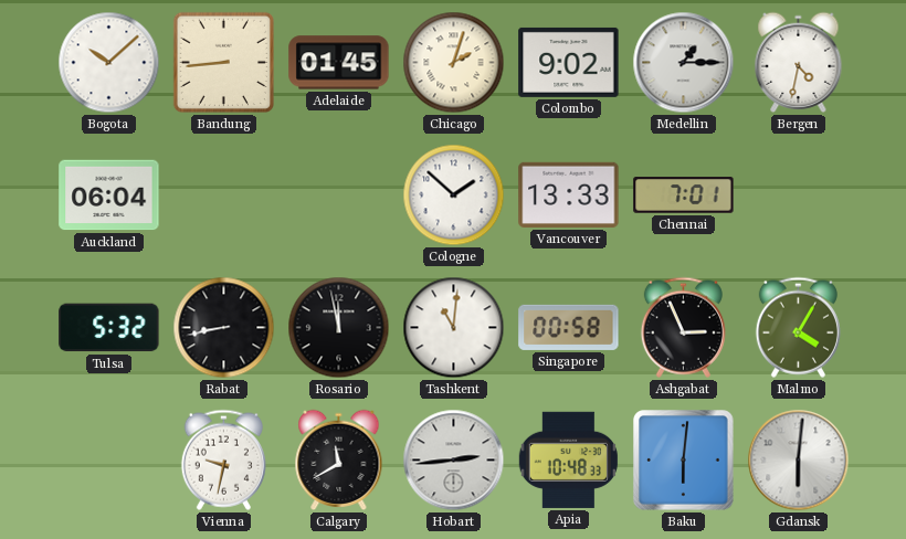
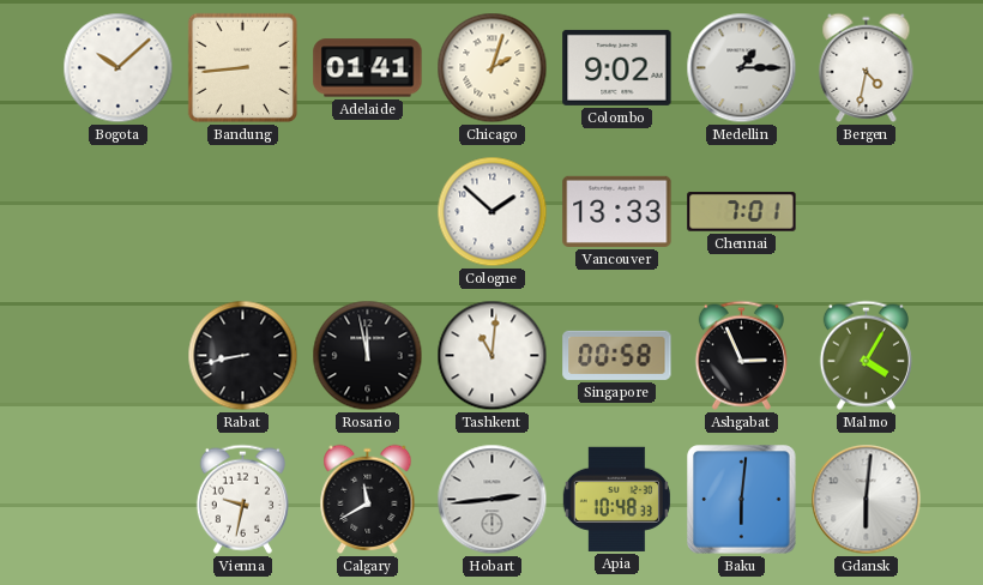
Adelaide: 01:45 -> 01:41
Auckland: 06:04 -> none
Tulsa: 5:32 -> none
